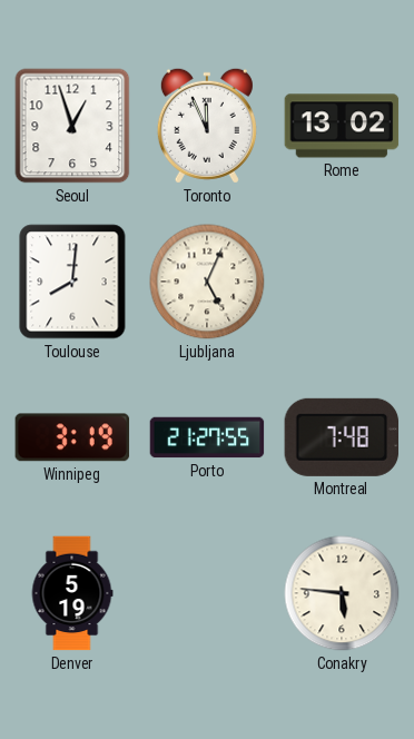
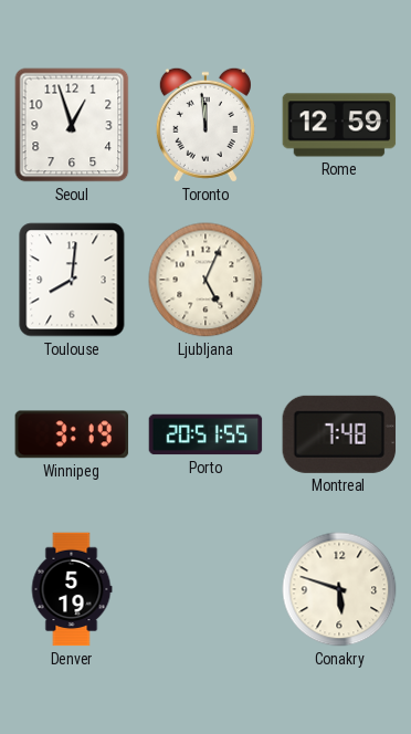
Toronto: 11:56 -> 11:59
Rome: 13:02 -> 12:59
Porto: 21:27 -> 20:51
Conakry: 5:46 -> 5:48
